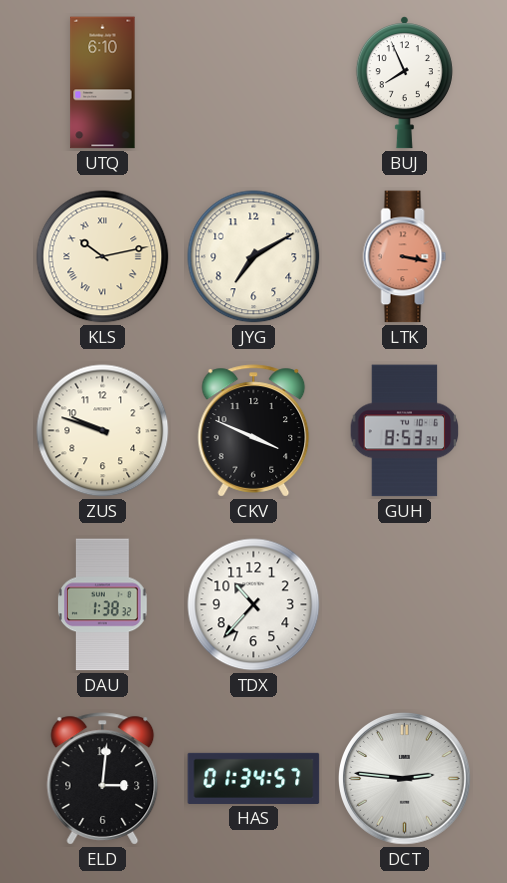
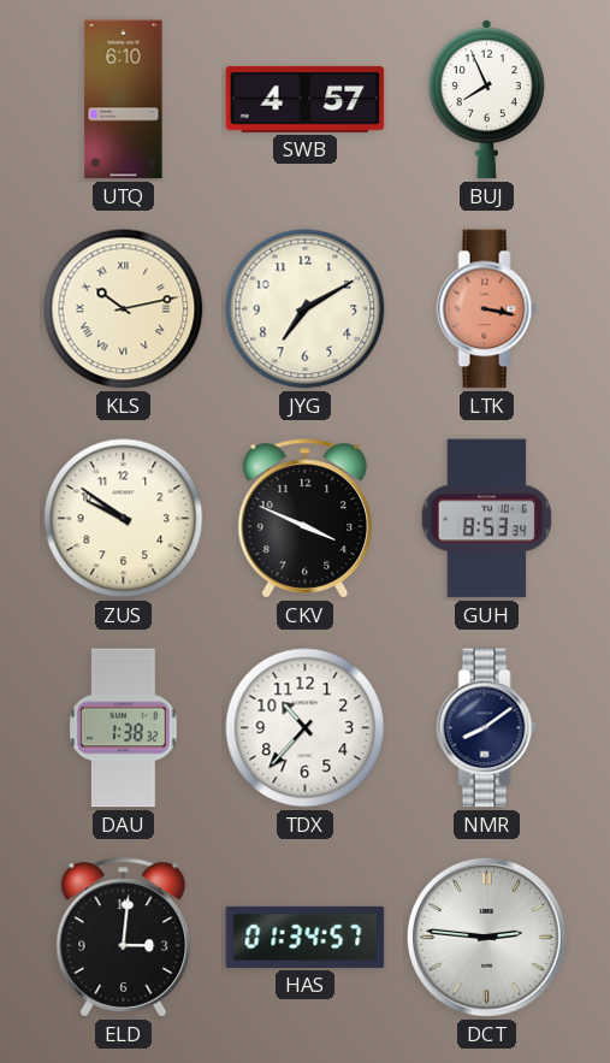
SWB: none -> 4:57
ZUS: 9:48 -> 9:51
NMR: none -> 8:09
